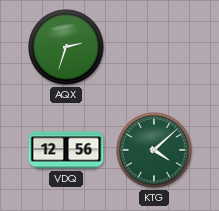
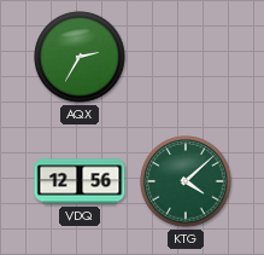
AQX: 2:33 -> 2:35
